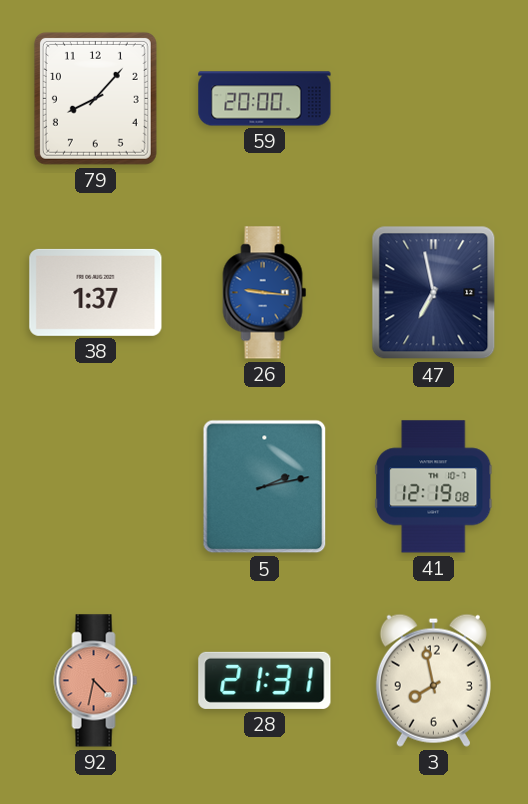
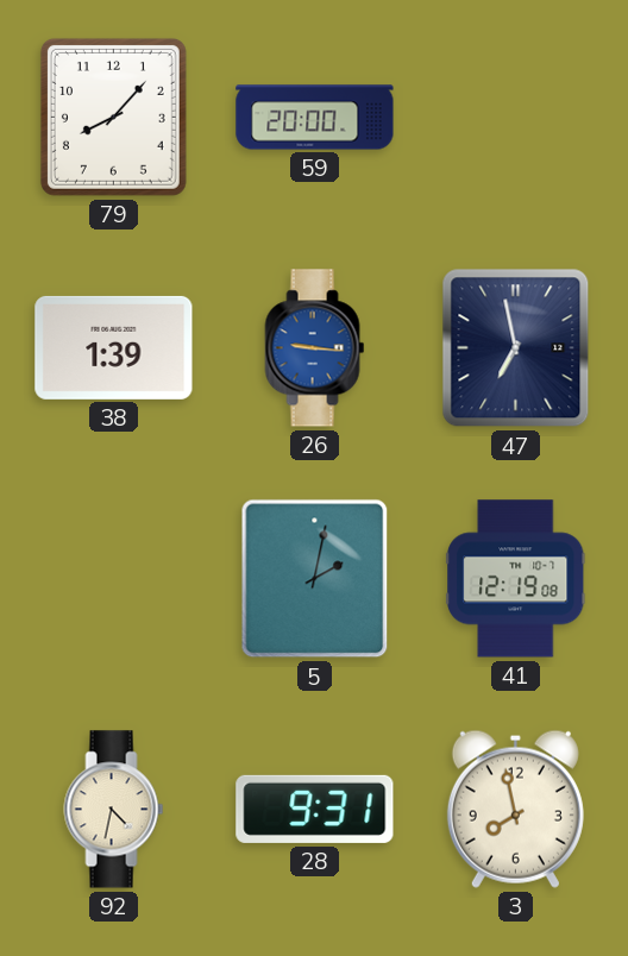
38: 1:37 -> 1:39
5: 2:13 -> 2:02
92 dial: salmon -> cream
28: 21:31 -> 9:31
